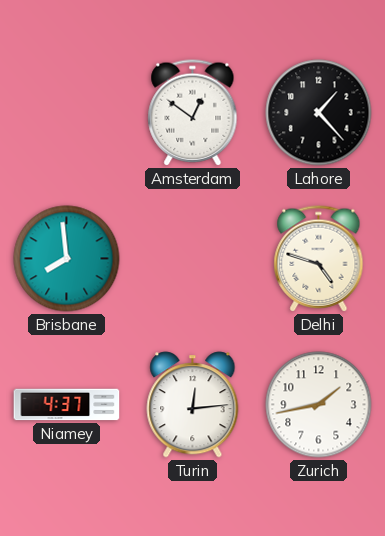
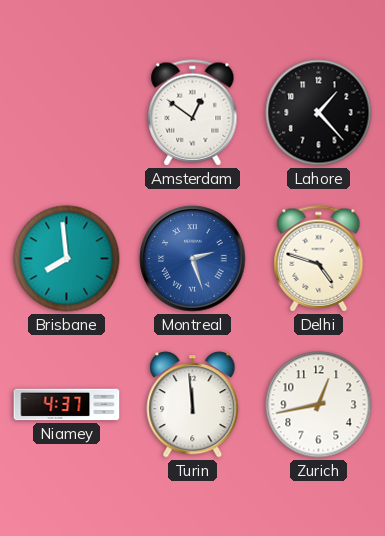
Montreal: none -> 2:27
Turin: 12:14 -> 11:59
Zurich: 1:43 -> 12:43
